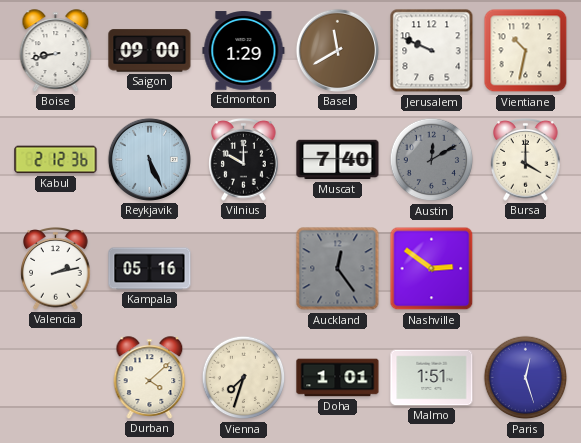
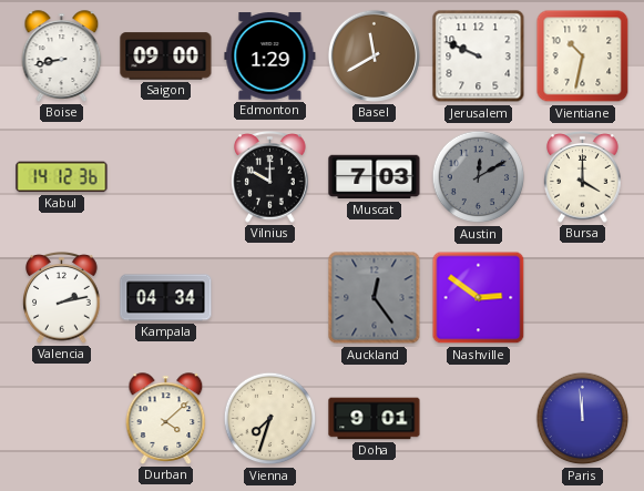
Kabul: 2:12 -> 14:12
Reykjavik: 5:26 -> none
Muscat: 7:40 -> 7:03
Kampala: 05:16 -> 04:34
Doha: 1:01 -> 9:01
Malmo: 1:51 -> none
Paris: 12:27 -> 11:59
